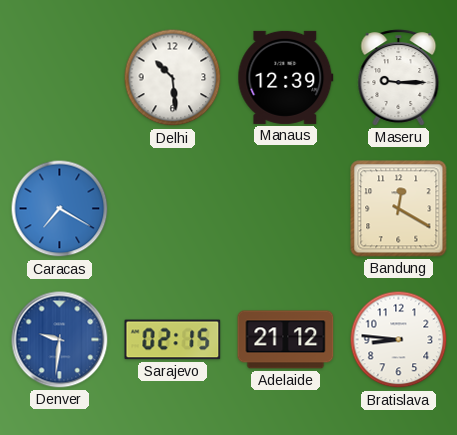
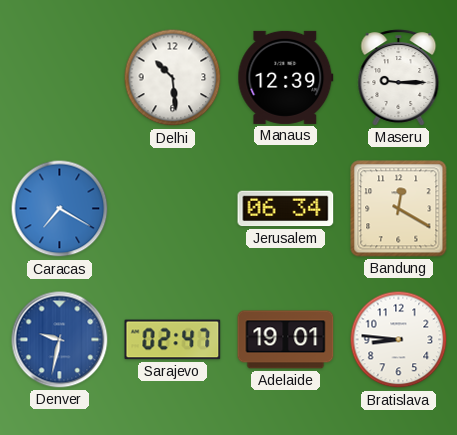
Jerusalem: none -> 06:34
Denver: 9:31 -> 9:32
Sarajevo: 02:15 -> 02:47
Adelaide: 21:12 -> 19:01
